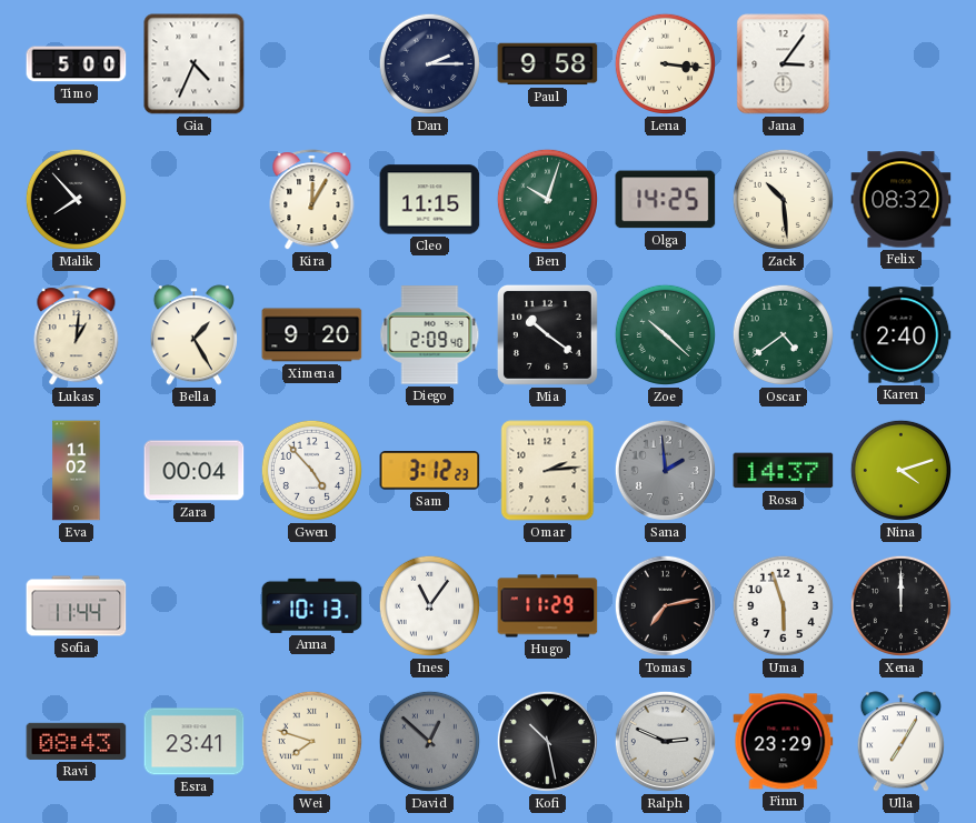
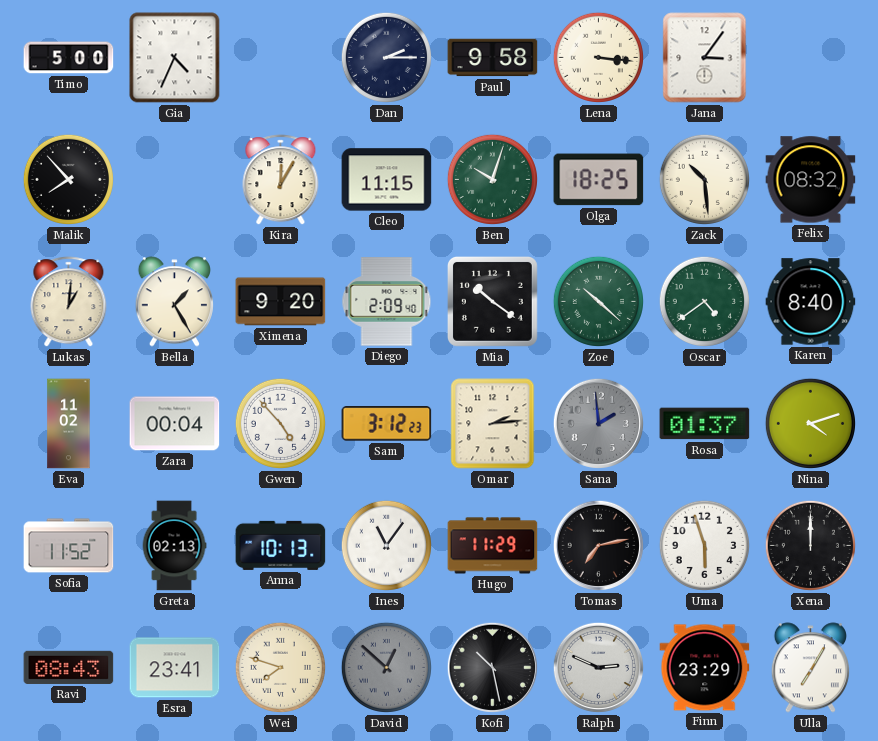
Olga: 14:25 -> 18:25
Karen: 2:40 -> 8:40
Rosa: 14:37 -> 01:37
Sofia: 11:44 -> 11:52
Greta: none -> 02:13
